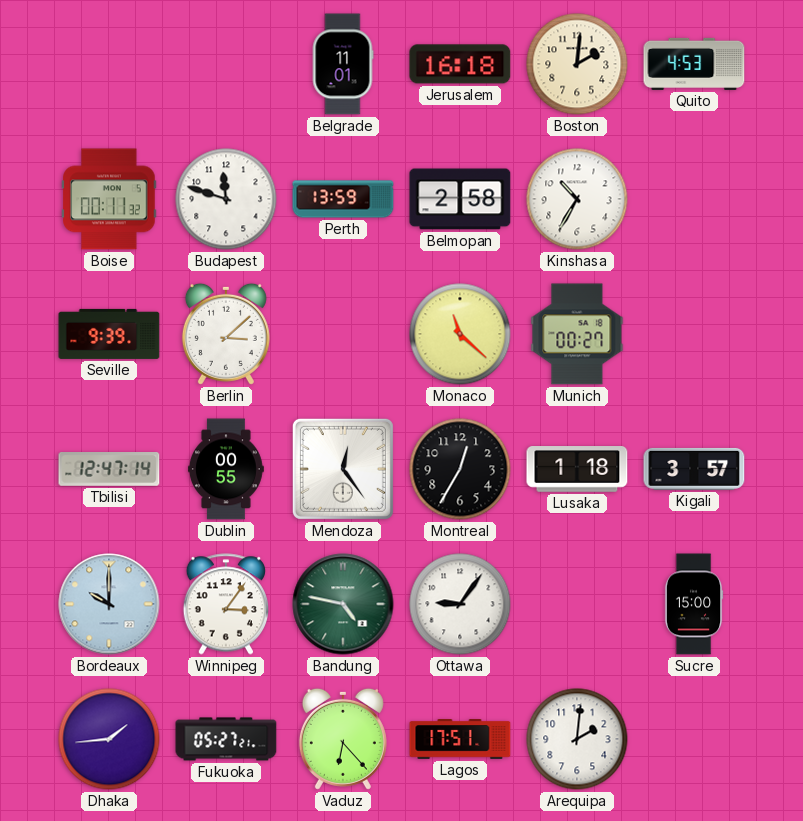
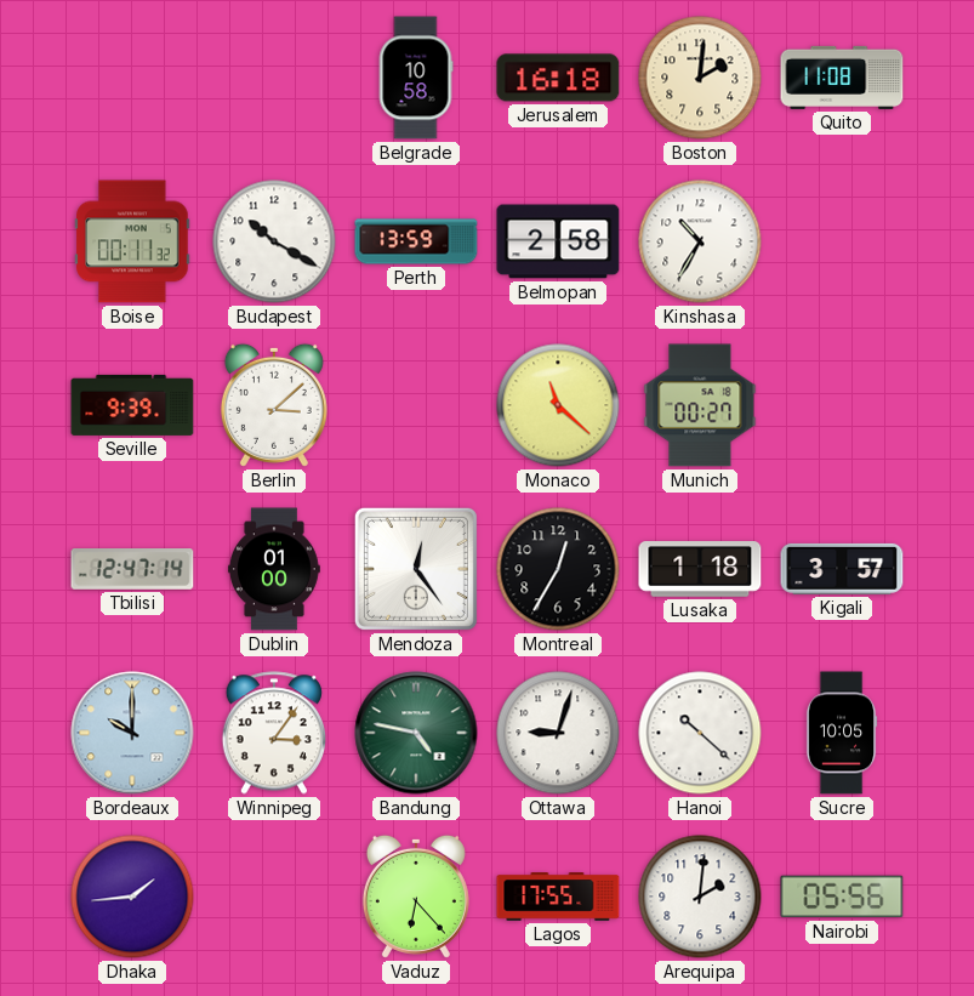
Belgrade: 11:01 -> 10:58
Quito: 4:53 -> 11:08
Budapest: 11:48 -> 10:20
Dublin: 00:55 -> 01:00
Ottawa: 9:06 -> 9:03
Hanoi: none -> 10:22
Sucre: 15:00 -> 10:05
Fukuoka: 05:27 -> none
Lagos: 17:51 -> 17:55
Nairobi: none -> 05:56
